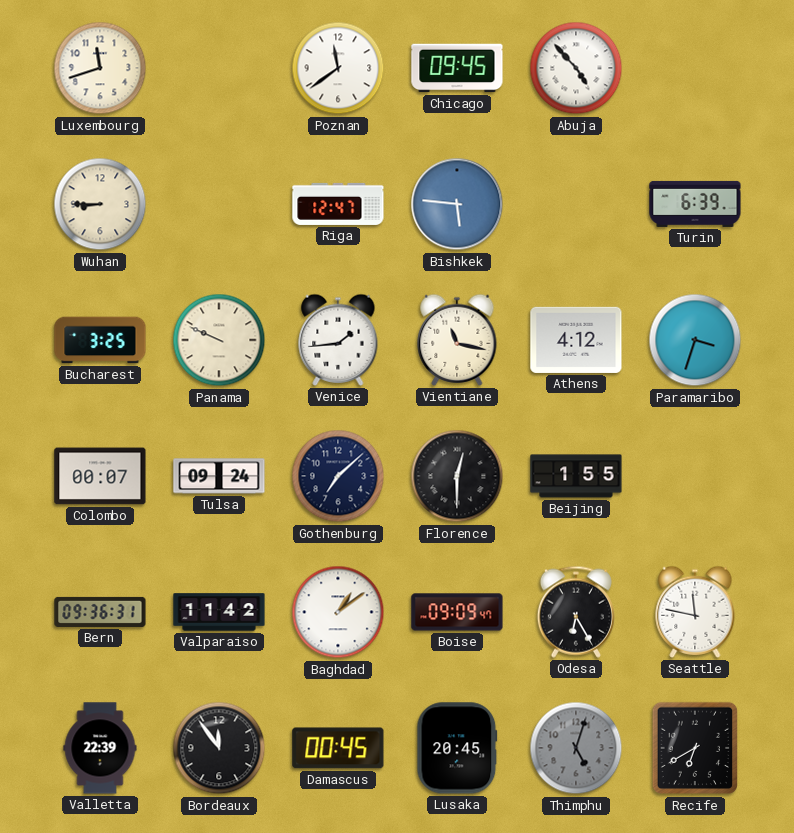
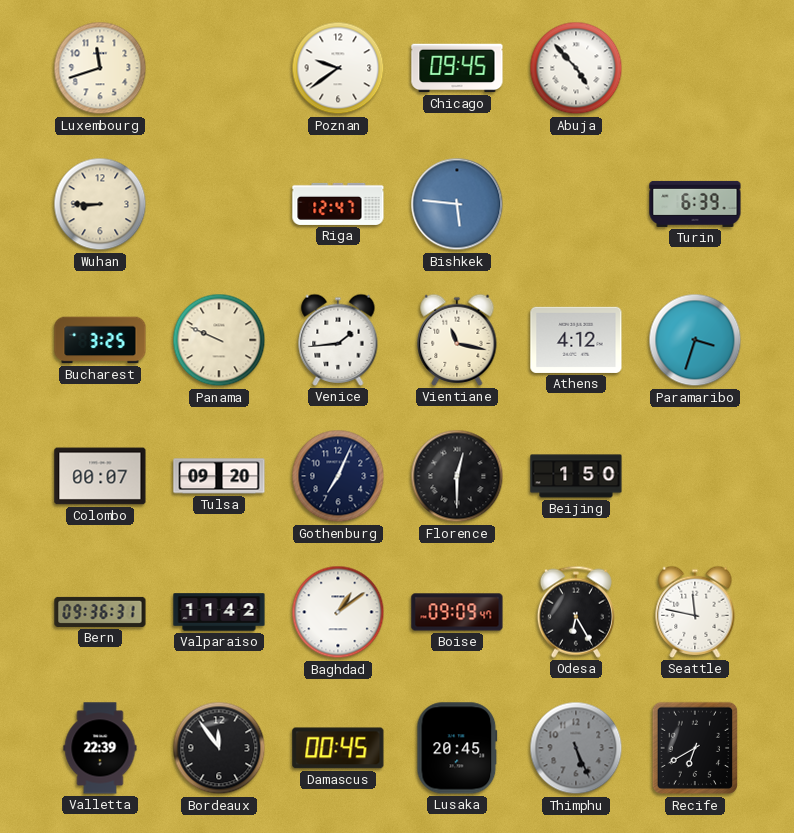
Poznan: 11:39 -> 9:39
Tulsa: 09:24 -> 09:20
Gothenburg: 7:08 -> 7:04
Beijing: 1:55 -> 1:50
Thimphu: 5:03 -> 5:26
